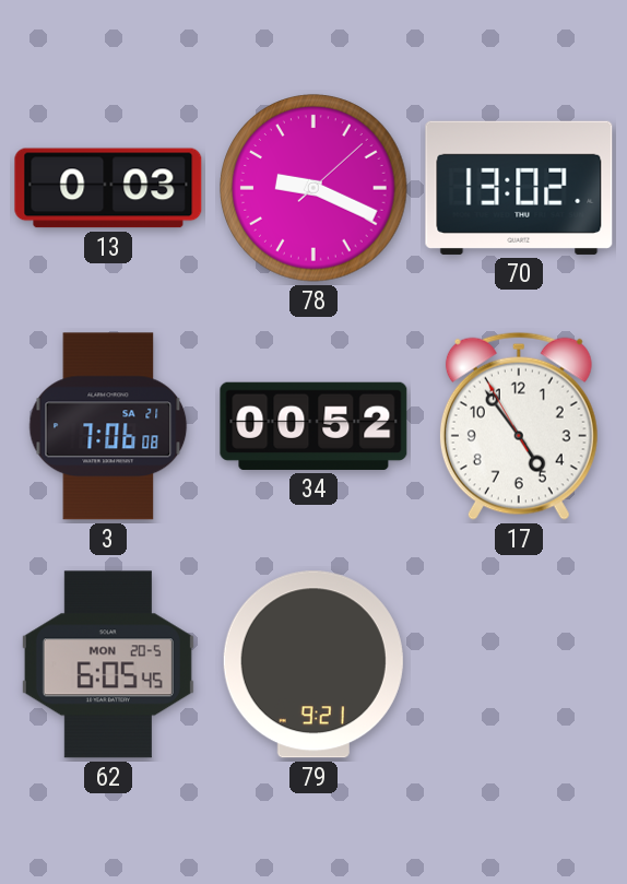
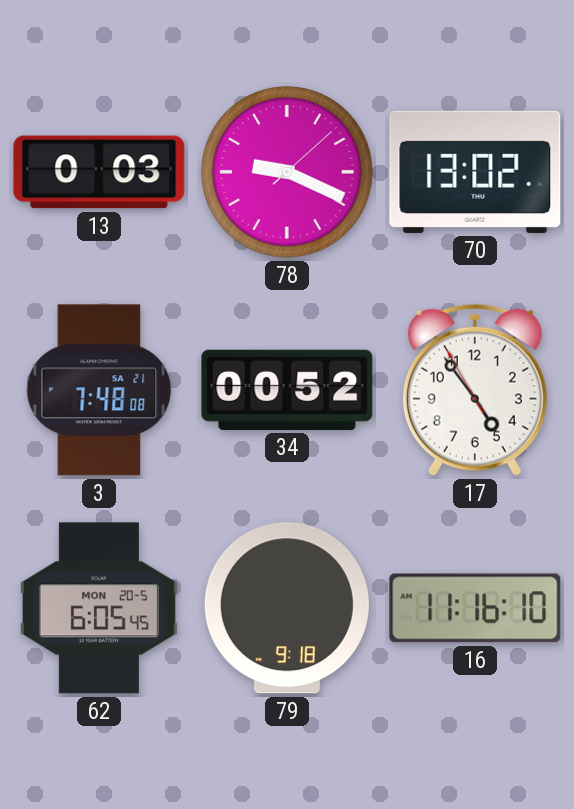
3: 7:06 -> 7:48
79: 9:21 -> 9:18
16: none -> 11:16
